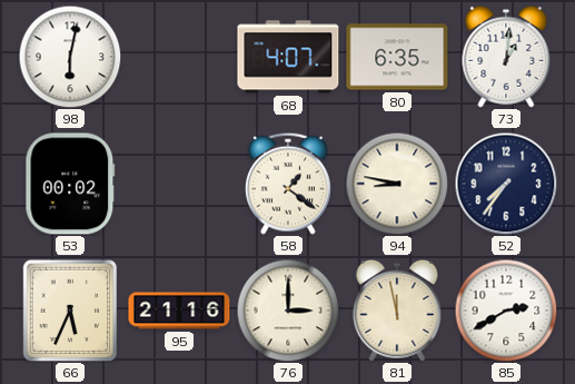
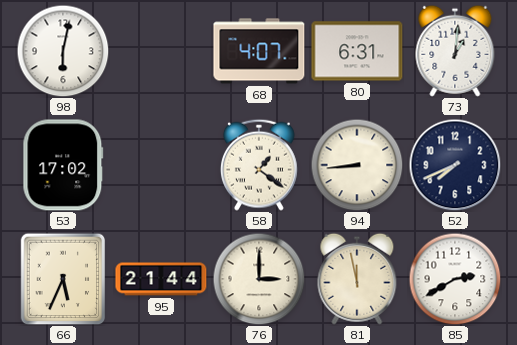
80: 6:35 -> 6:31
53: 00:02 -> 17:02
94: 8:47 -> 8:44
52: 7:36 -> 7:41
95: 21:16 -> 21:44
